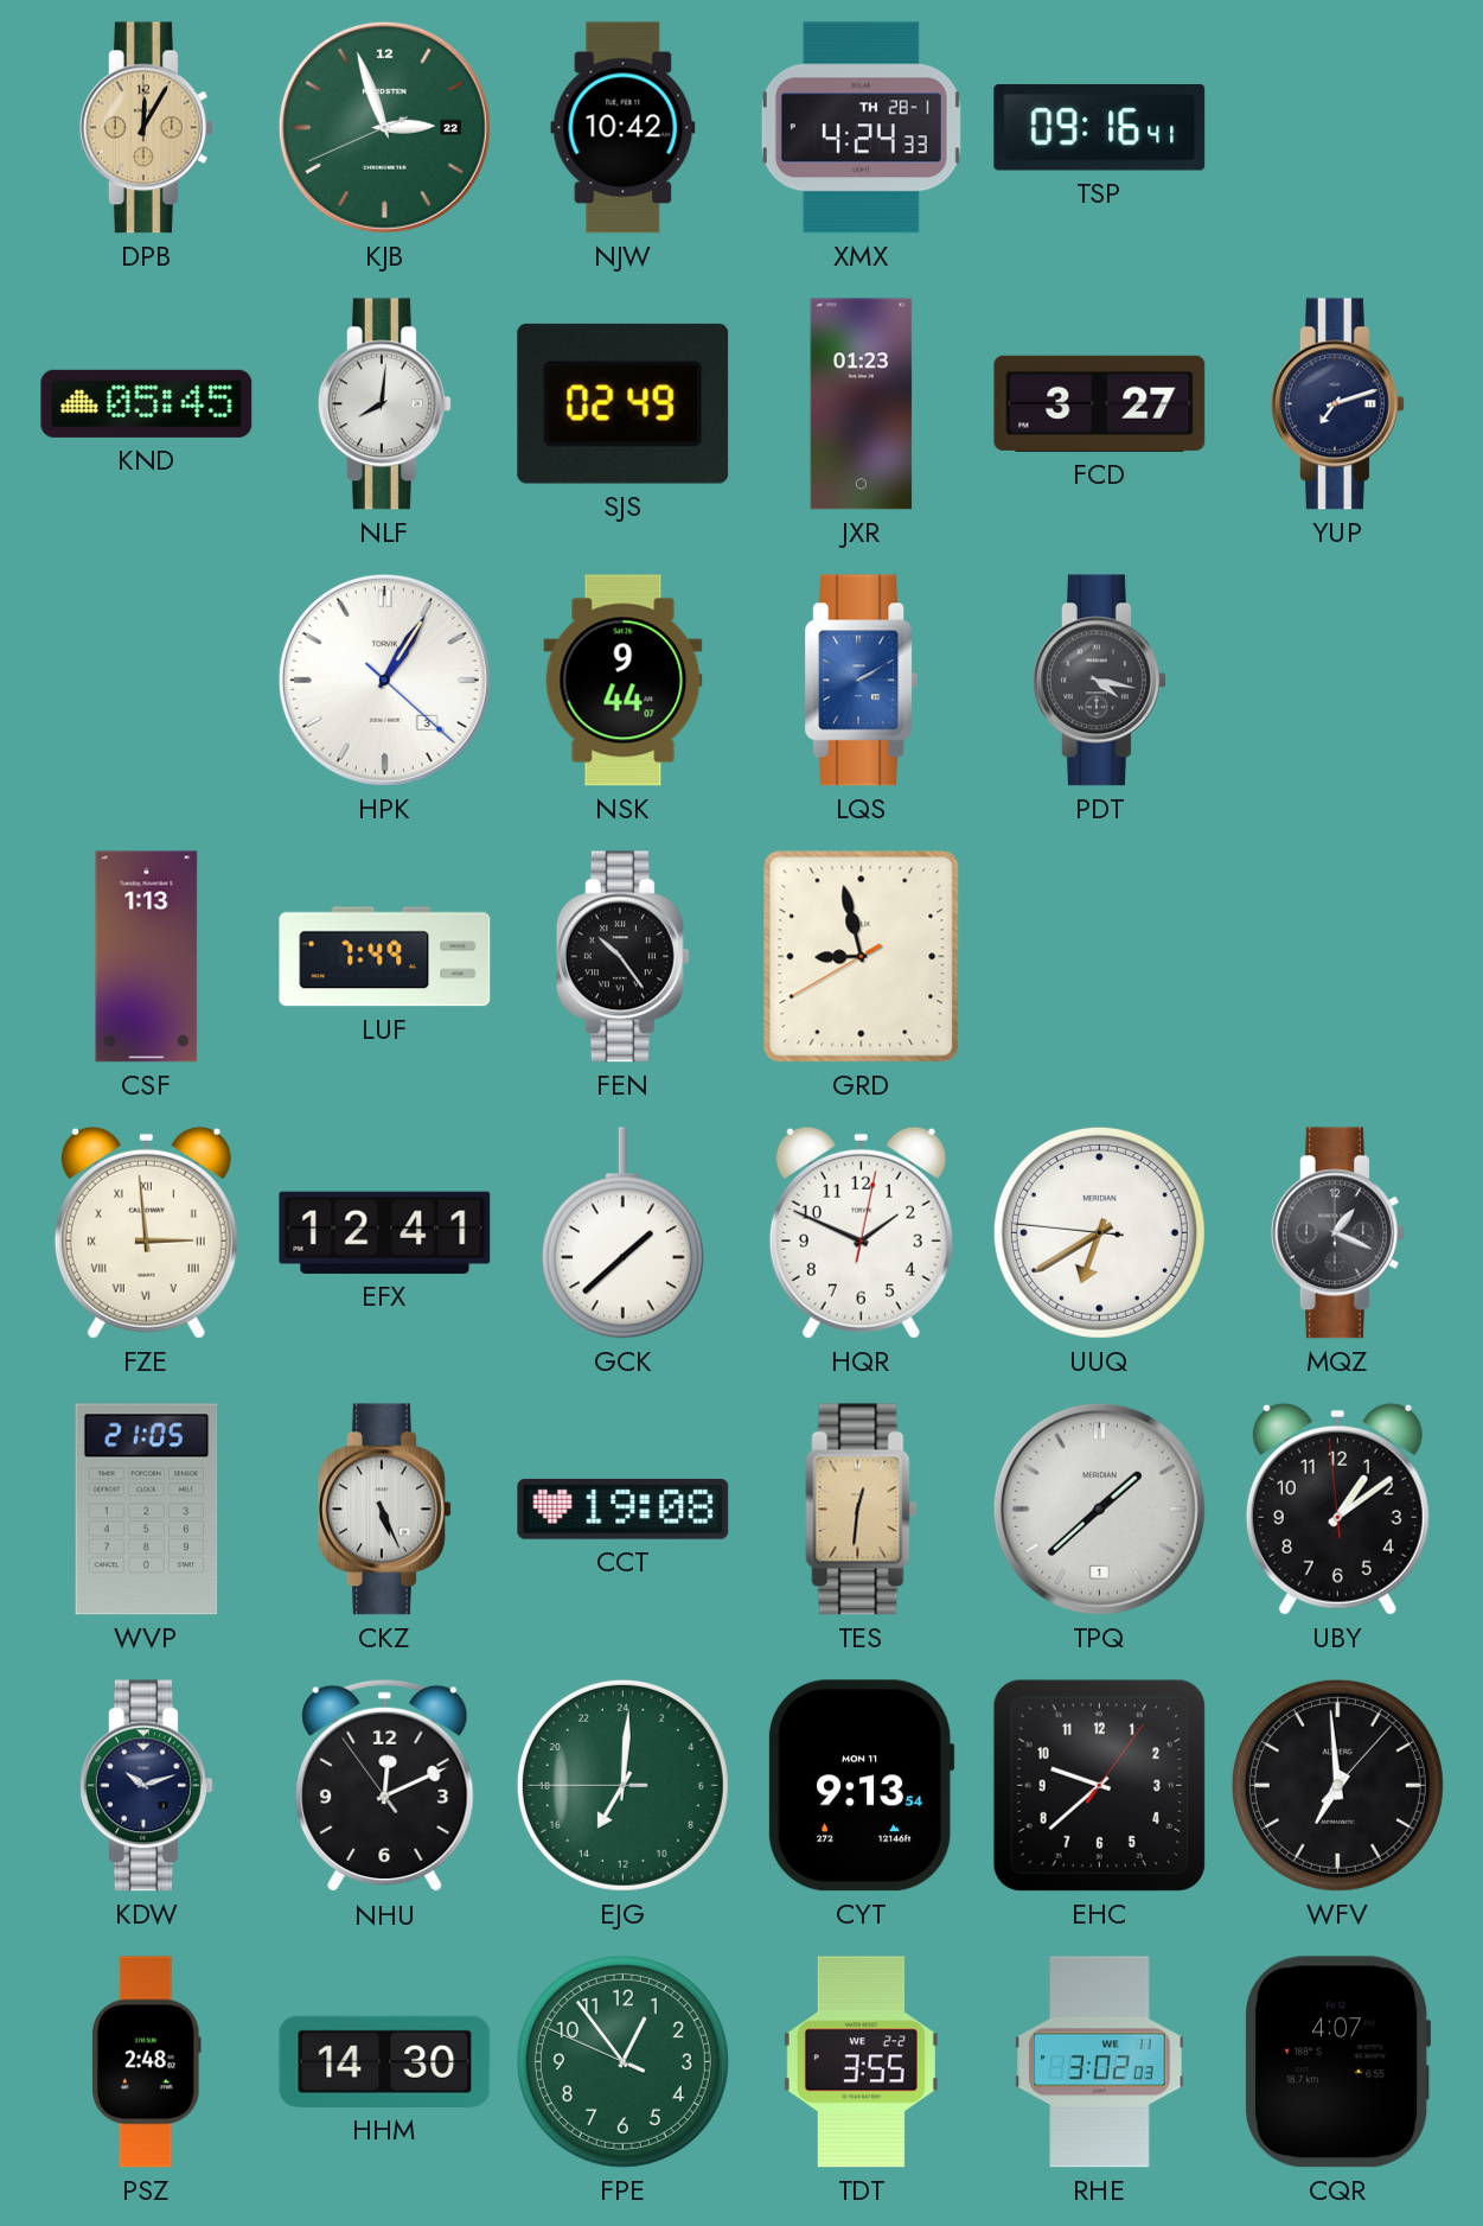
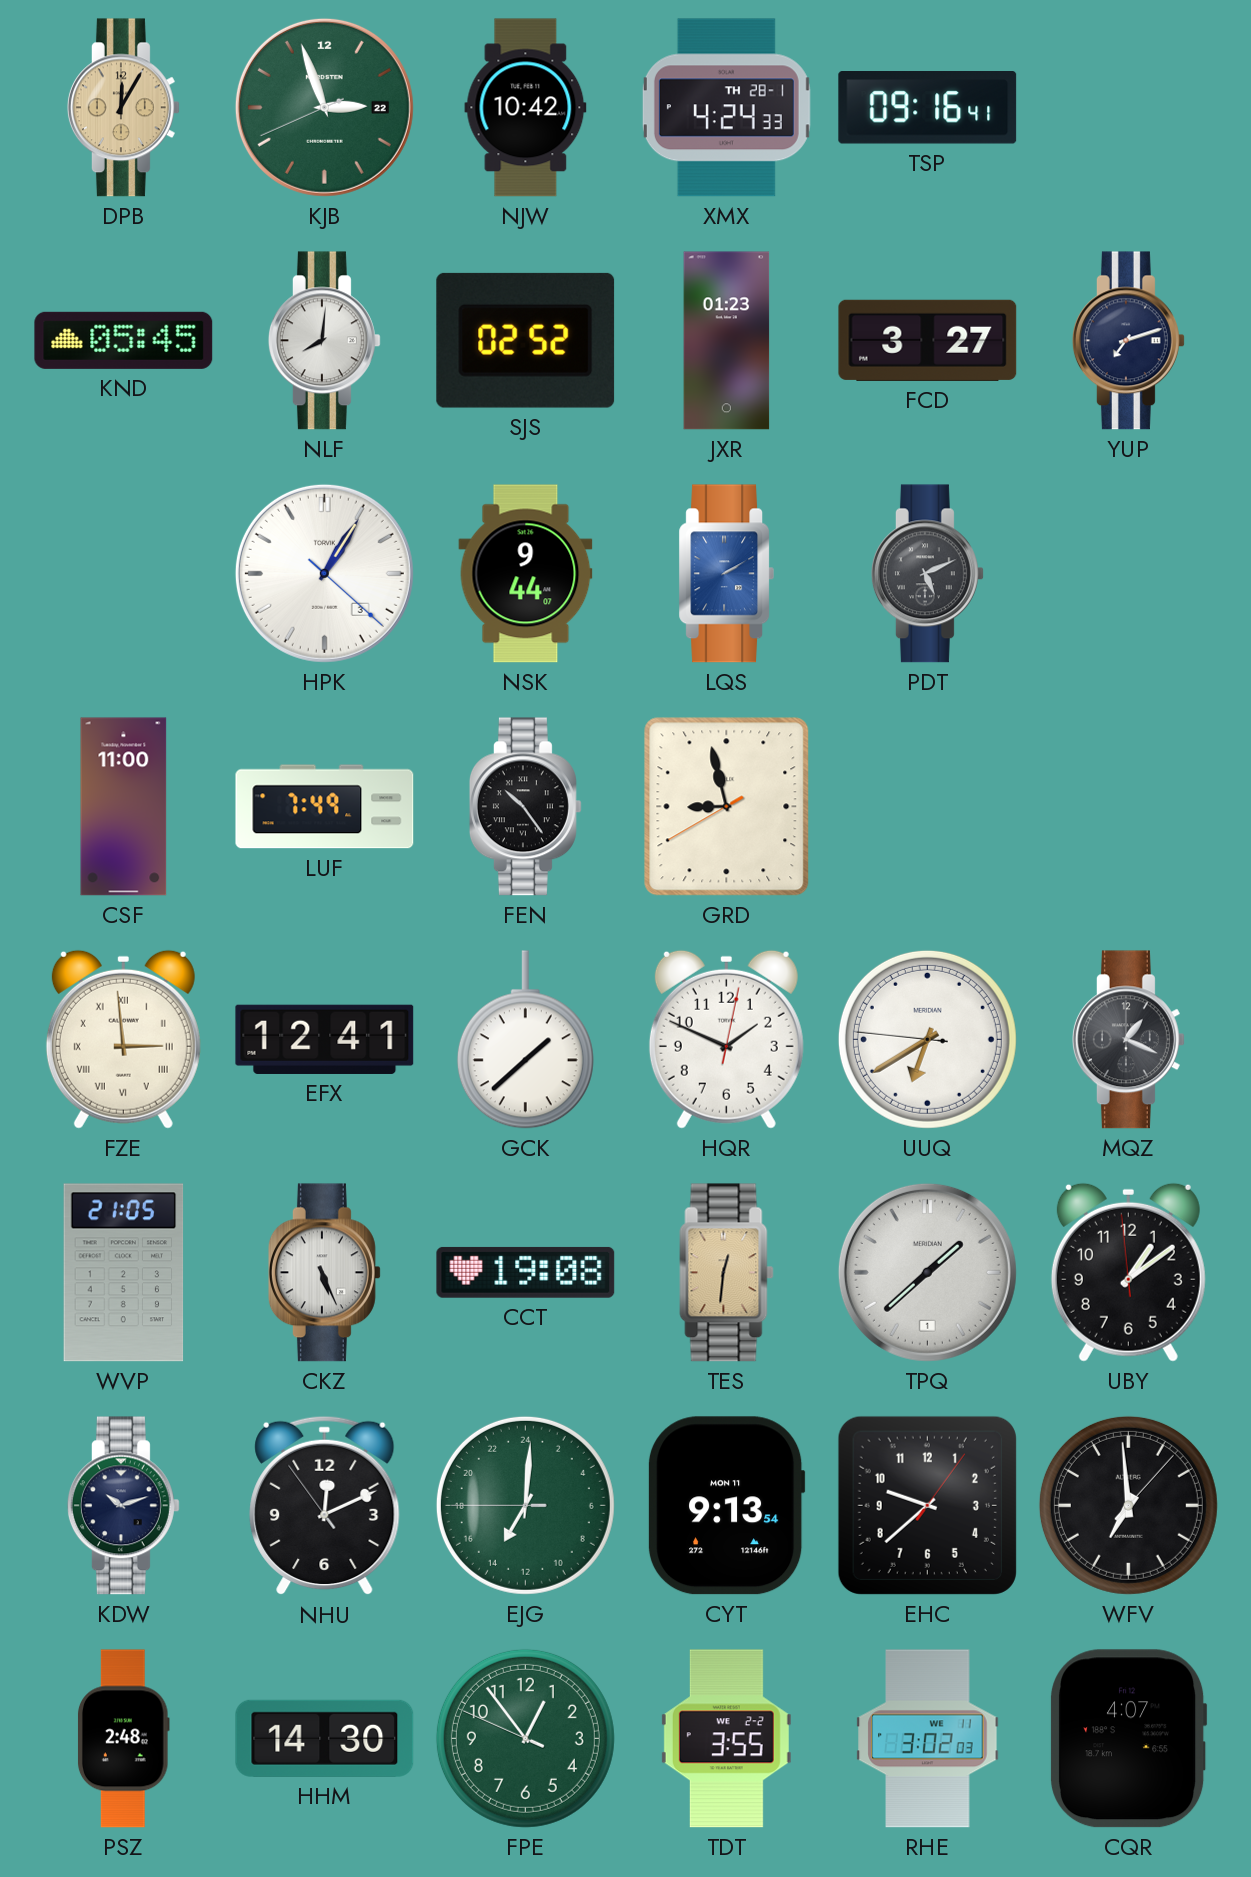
SJS: 02:49 -> 02:52
PDT: 4:17 -> 5:11
CSF: 1:13 -> 11:00
